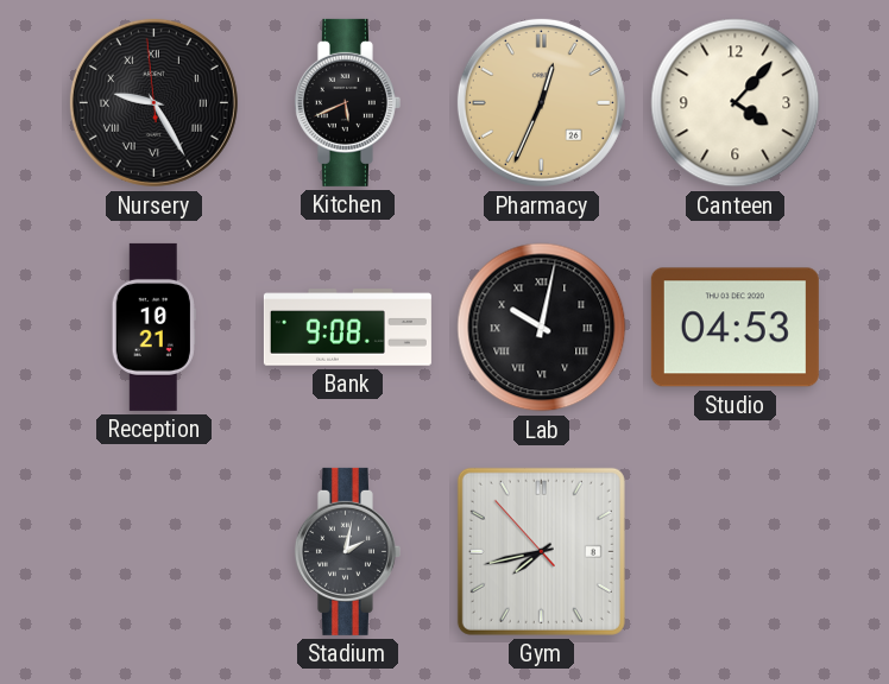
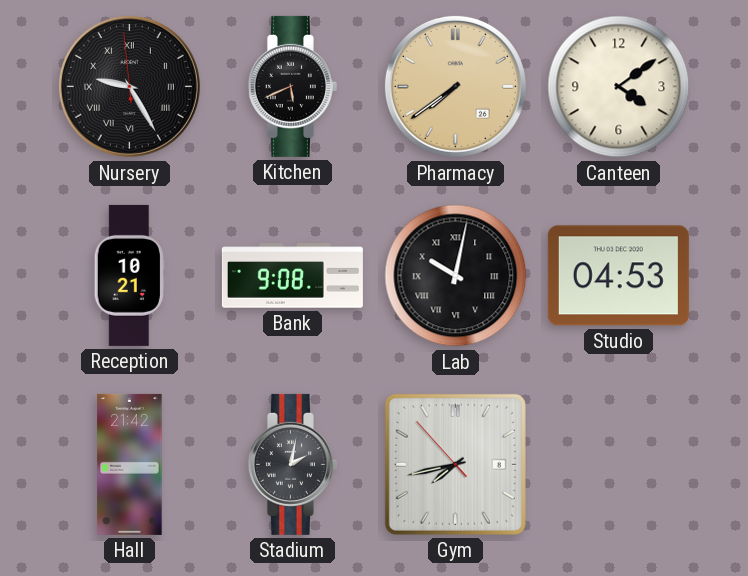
Pharmacy: 12:34 -> 7:39
Canteen: 4:07 -> 4:09
Hall: none -> 21:42
